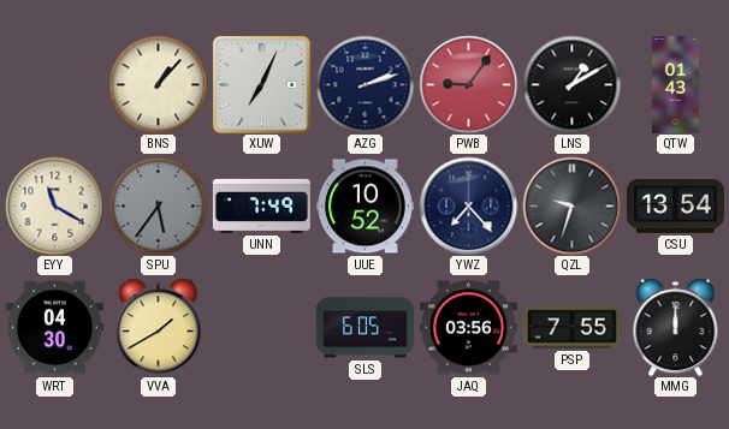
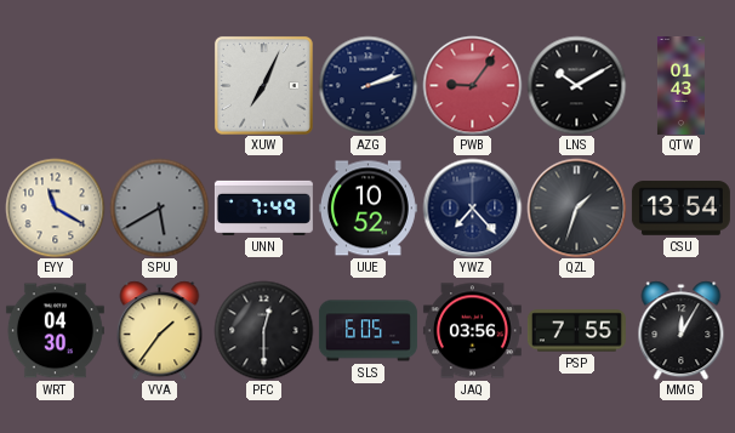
BNS: 1:07 -> none
LNS: 1:10 -> 10:10
SPU: 5:36 -> 5:40
QZL: 9:33 -> 1:33
VVA: 1:40 -> 1:36
PFC: none -> 12:30
MMG: 12:00 -> 12:05
